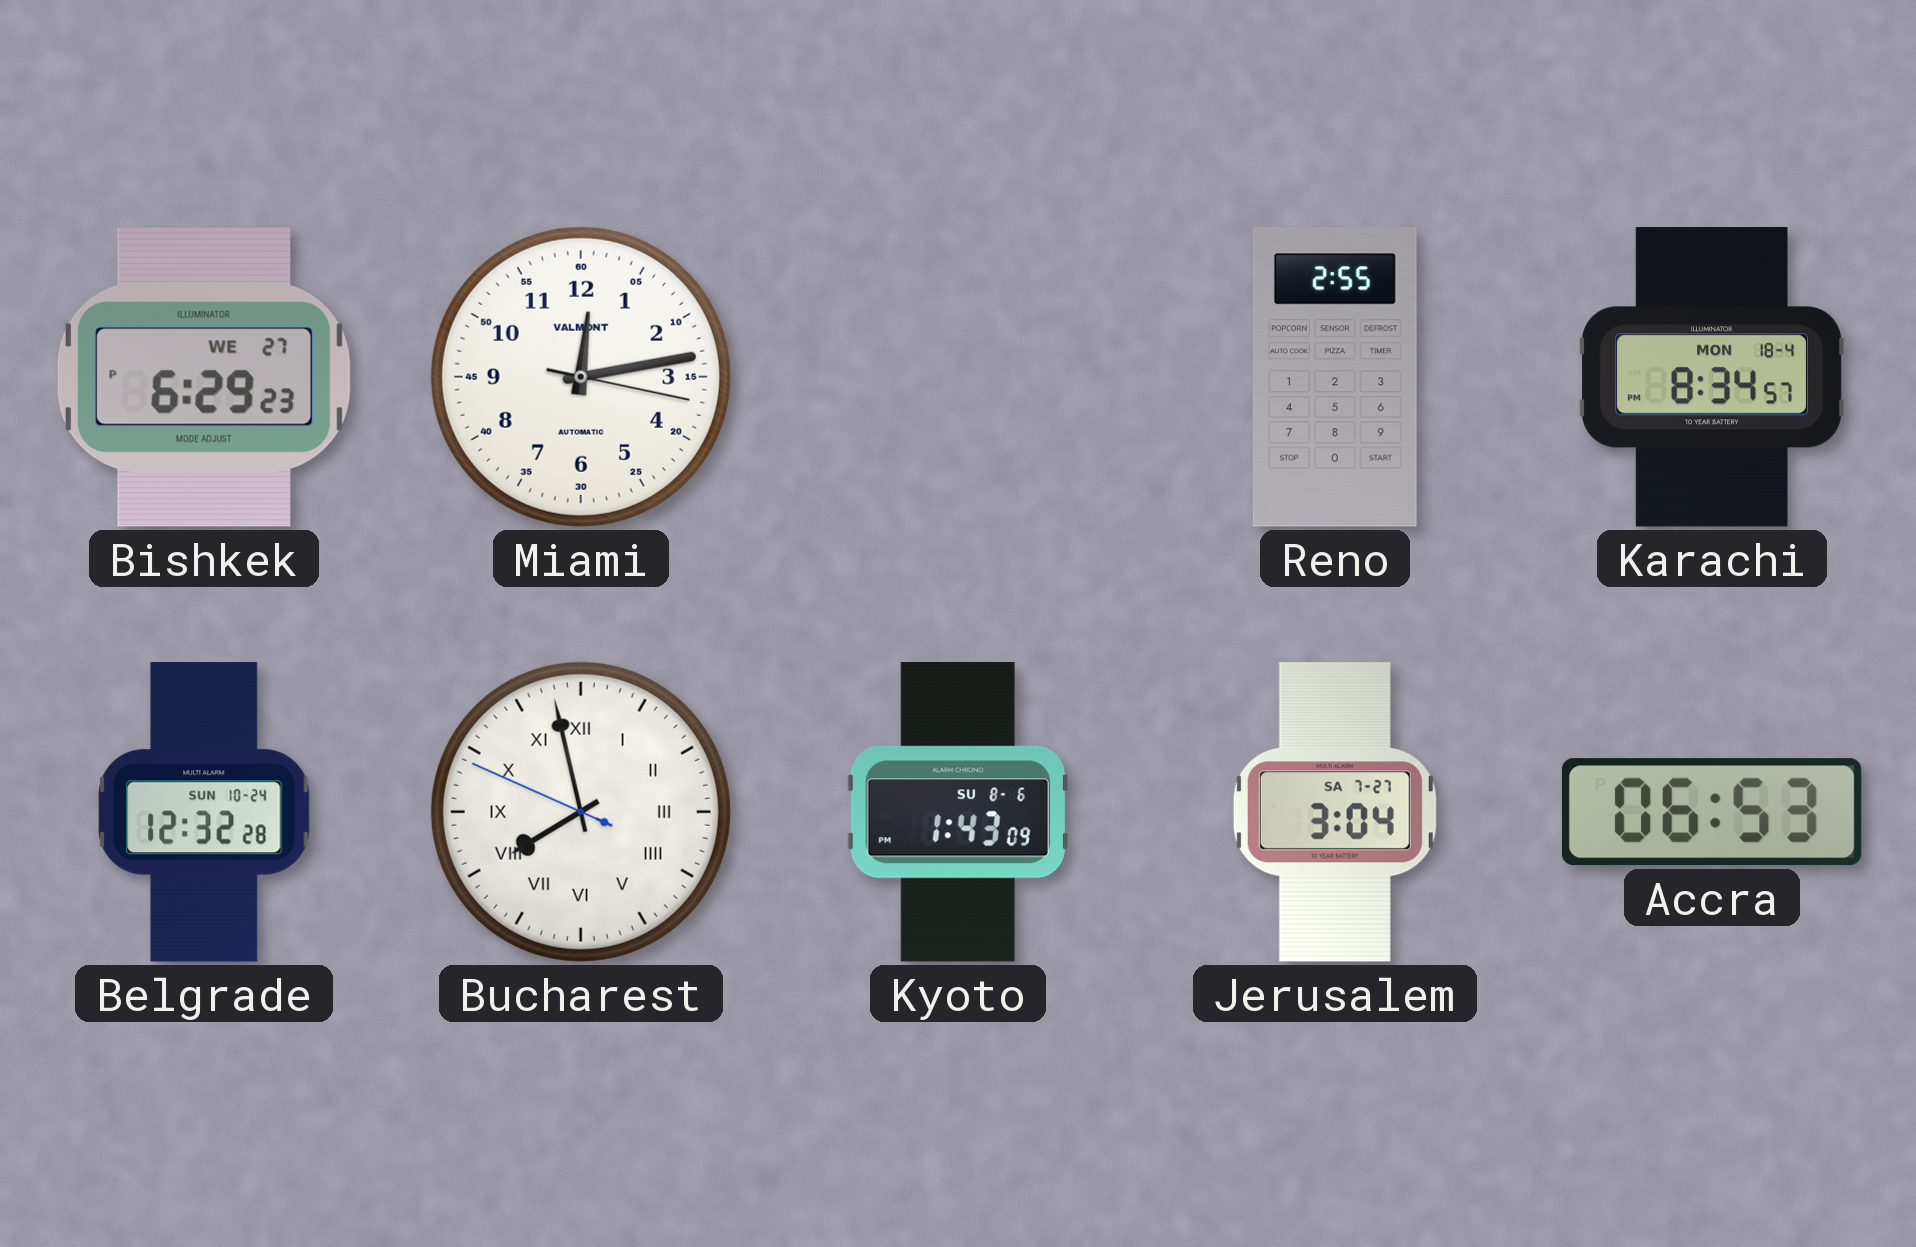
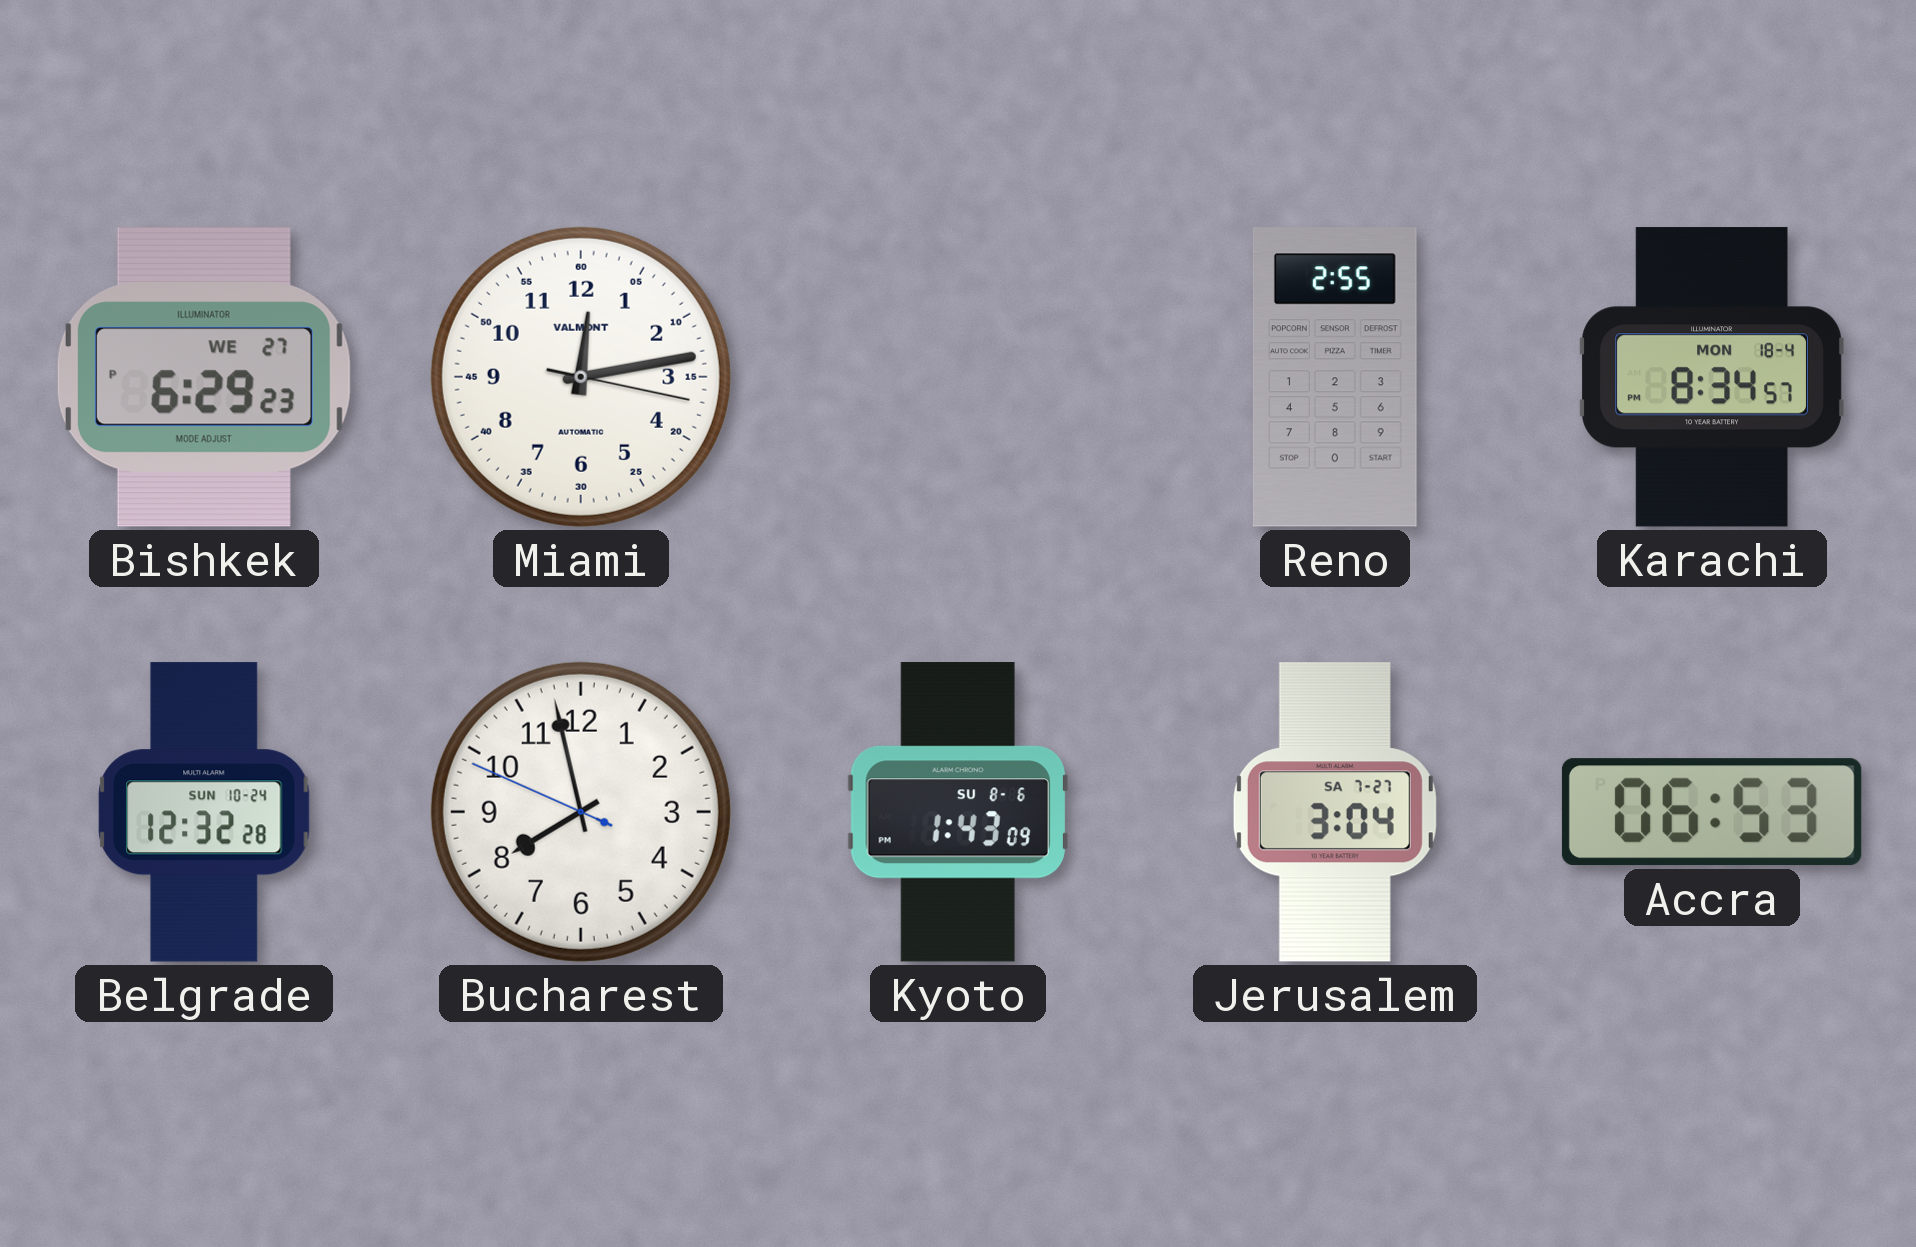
Bucharest numerals: Roman -> Arabic
